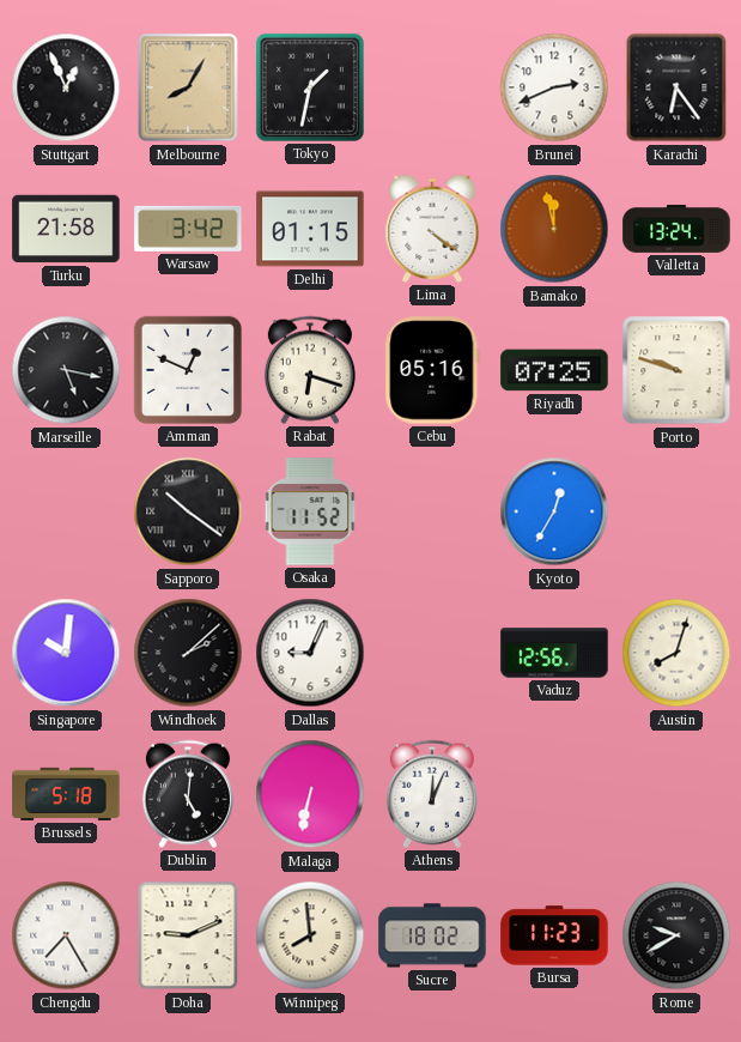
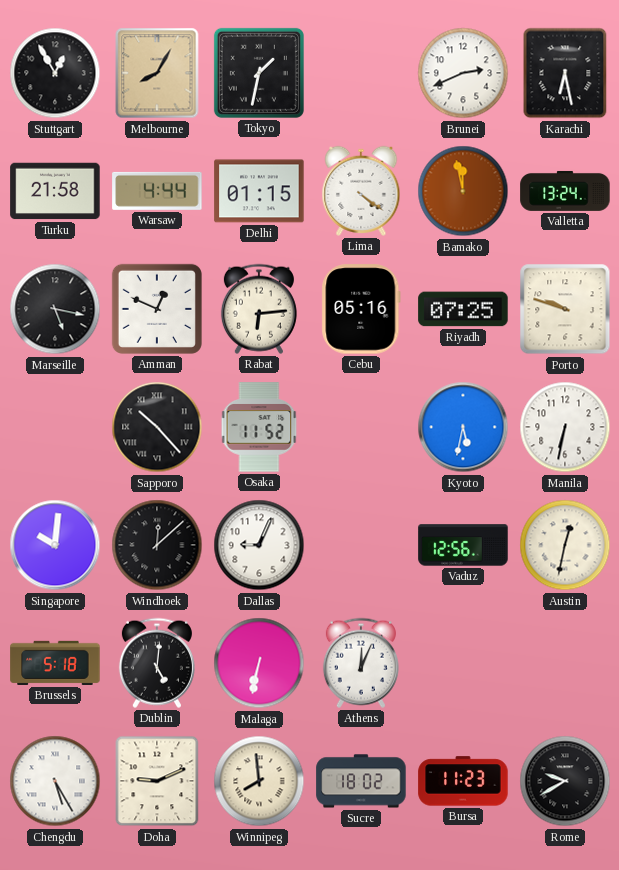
Stuttgart: 12:56 -> 12:55
Karachi: 6:24 -> 6:28
Warsaw: 3:42 -> 4:44
Rabat: 6:18 -> 6:14
Sapporo: 10:21 -> 10:23
Kyoto: 12:35 -> 5:32
Manila: none -> 6:32
Windhoek: 2:08 -> 12:08
Austin: 8:03 -> 12:32
Chengdu: 7:25 -> 5:25
